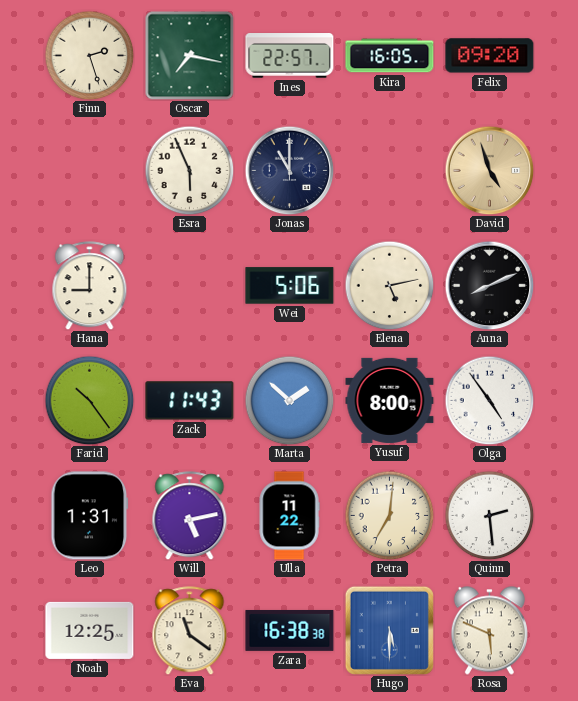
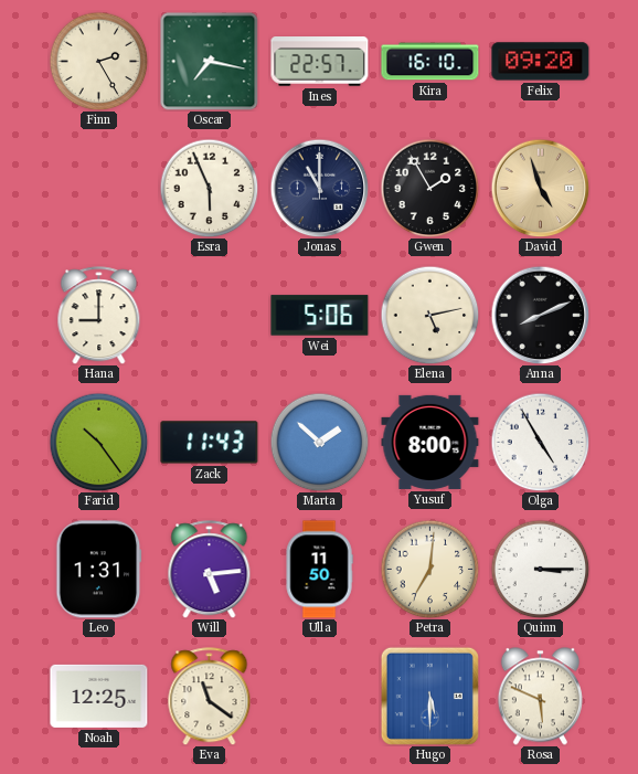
Finn: 2:27 -> 2:25
Kira: 16:05 -> 16:10
Gwen: none -> 1:55
Olga: 4:54 -> 4:55
Will: 5:13 -> 5:14
Ulla: 11:22 -> 11:50
Quinn: 2:29 -> 3:15
Zara: 16:38 -> none
